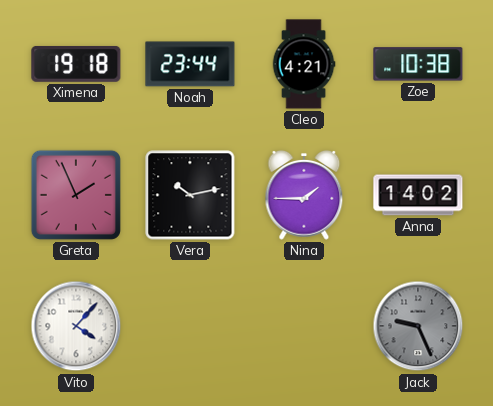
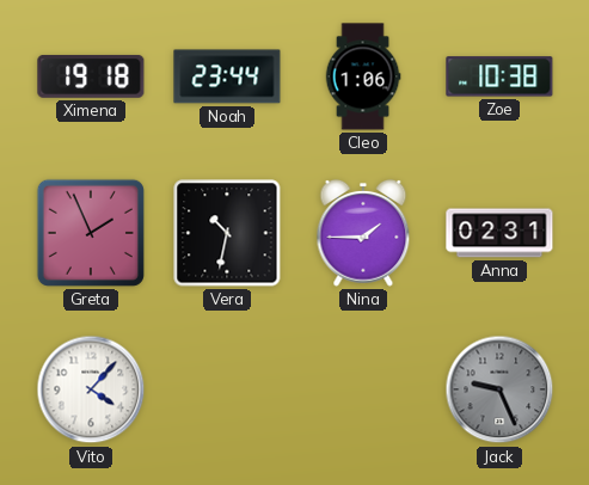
Cleo: 4:21 -> 1:06
Vera: 10:13 -> 10:32
Anna: 14:02 -> 02:31
